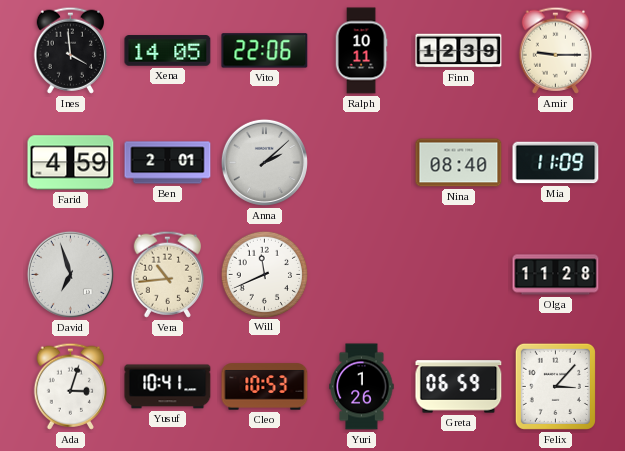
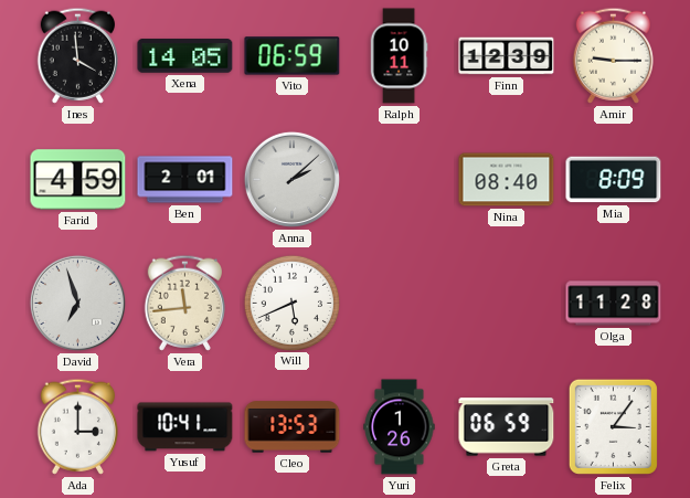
Vito: 22:06 -> 06:59
Mia: 11:09 -> 8:09
Vera: 10:44 -> 11:44
Will: 11:41 -> 5:41
Ada: 3:03 -> 3:00
Cleo: 10:53 -> 13:53
Felix: 3:07 -> 3:06
